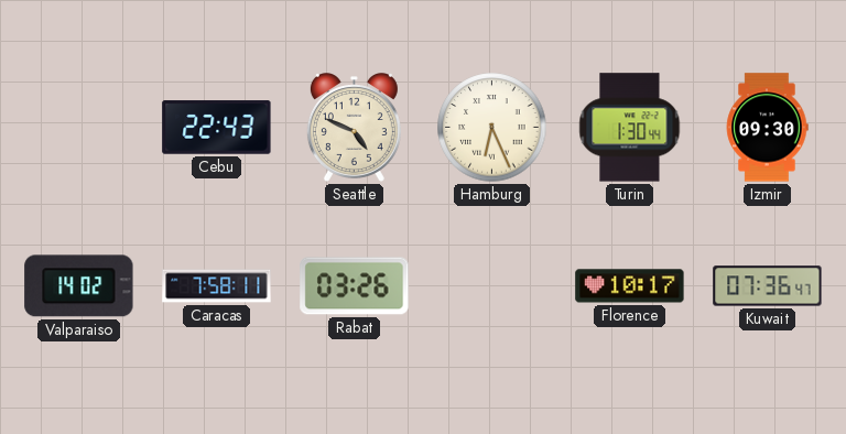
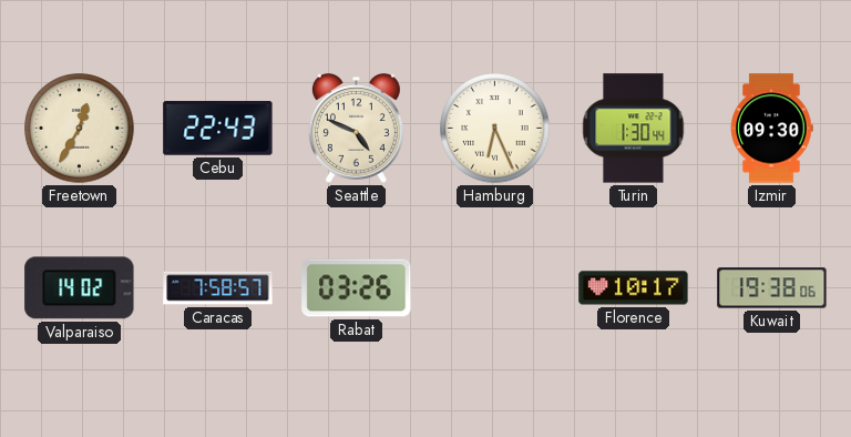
Freetown: none -> 12:35
Caracas: 7:58:11 -> 7:58:57
Kuwait: 07:36 -> 19:38
